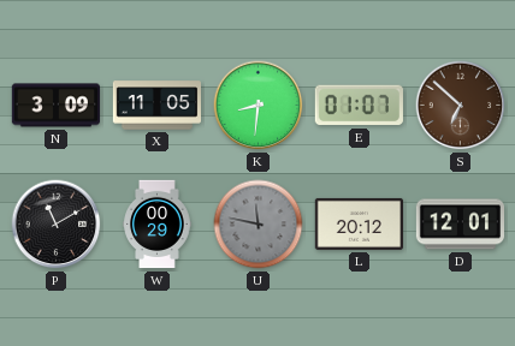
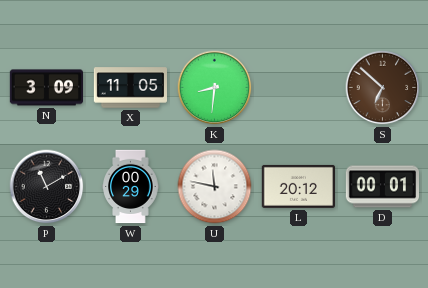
E: 01:07 -> none
U dial: grey -> white
D: 12:01 -> 00:01
